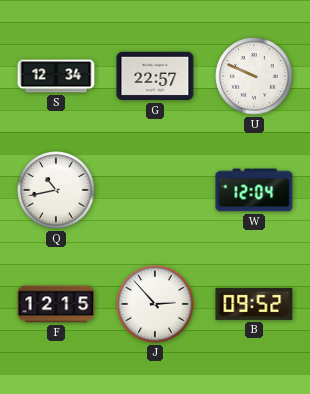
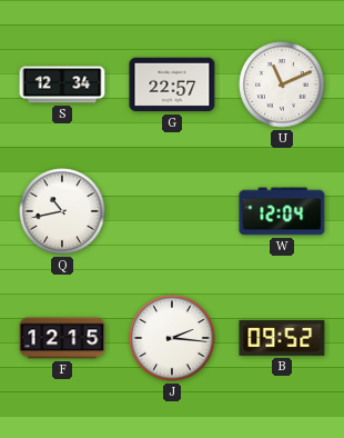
U: 9:49 -> 11:11
J: 2:53 -> 2:16
